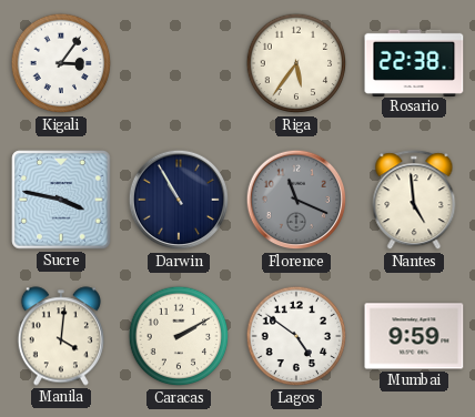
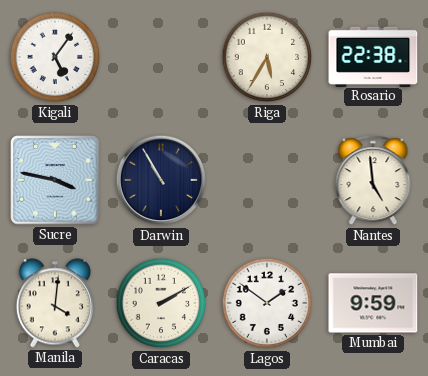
Kigali: 3:06 -> 5:06
Riga: 5:36 -> 5:35
Florence: 11:19 -> none
Lagos: 4:51 -> 1:51
